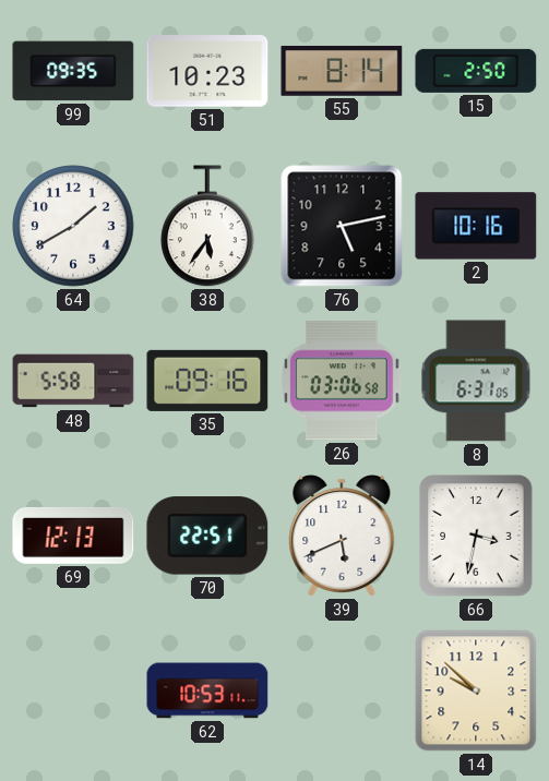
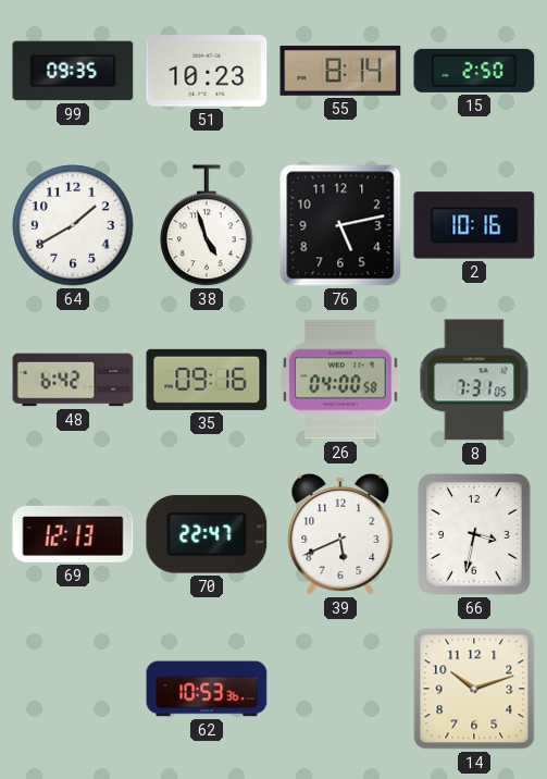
38: 5:36 -> 4:57
48: 5:58 -> 6:42
26: 03:06 -> 04:00
8: 6:31 -> 7:31
70: 22:51 -> 22:47
62: 10:53:11 -> 10:53:36
14: 9:52 -> 10:12
